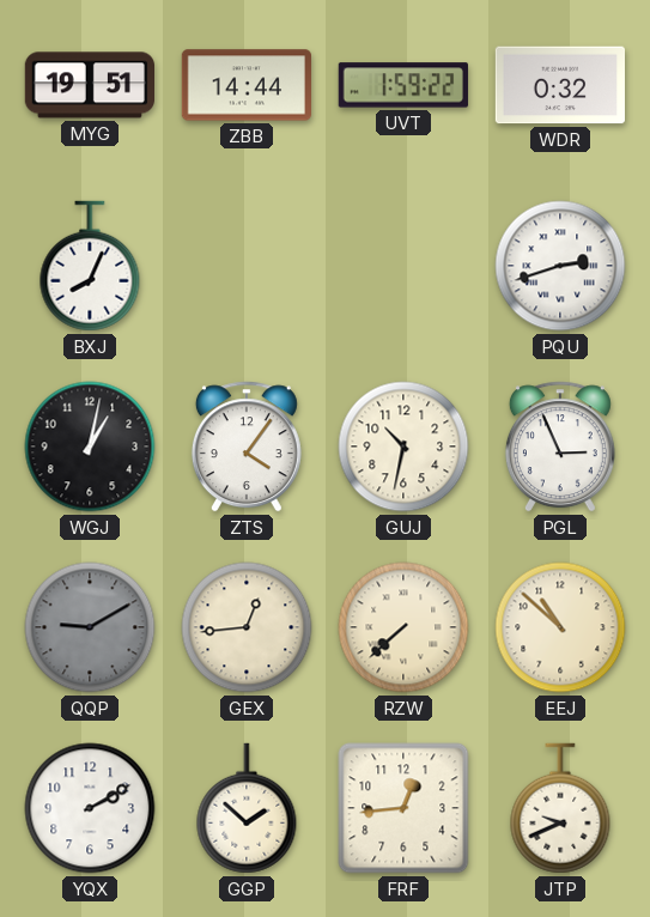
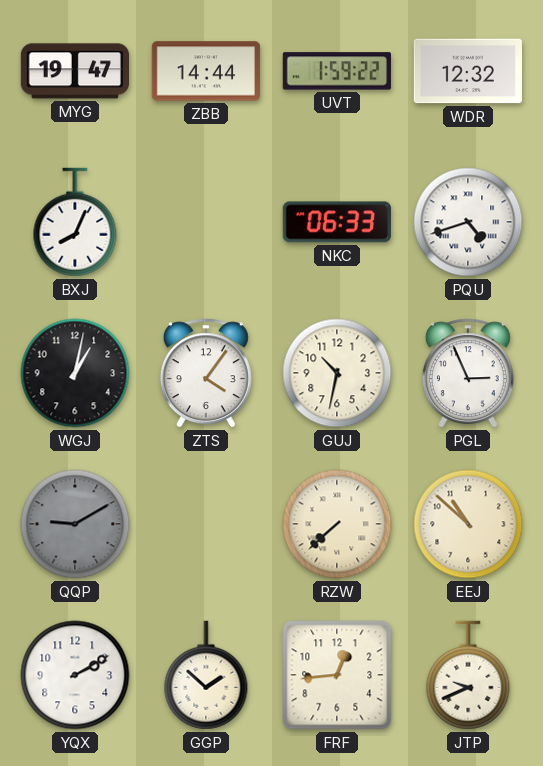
MYG: 19:51 -> 19:47
WDR: 0:32 -> 12:32
NKC: none -> 06:33
PQU: 2:42 -> 4:42
GEX: 12:44 -> none
